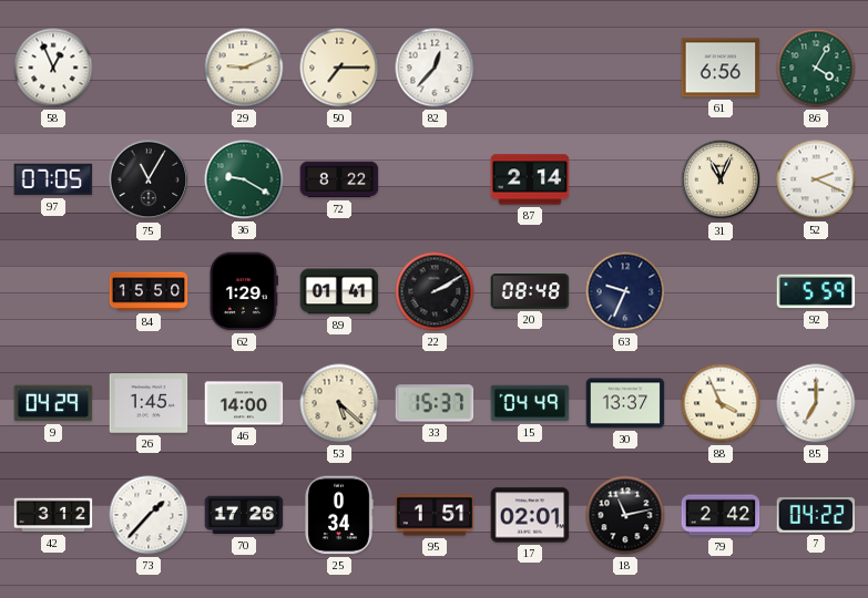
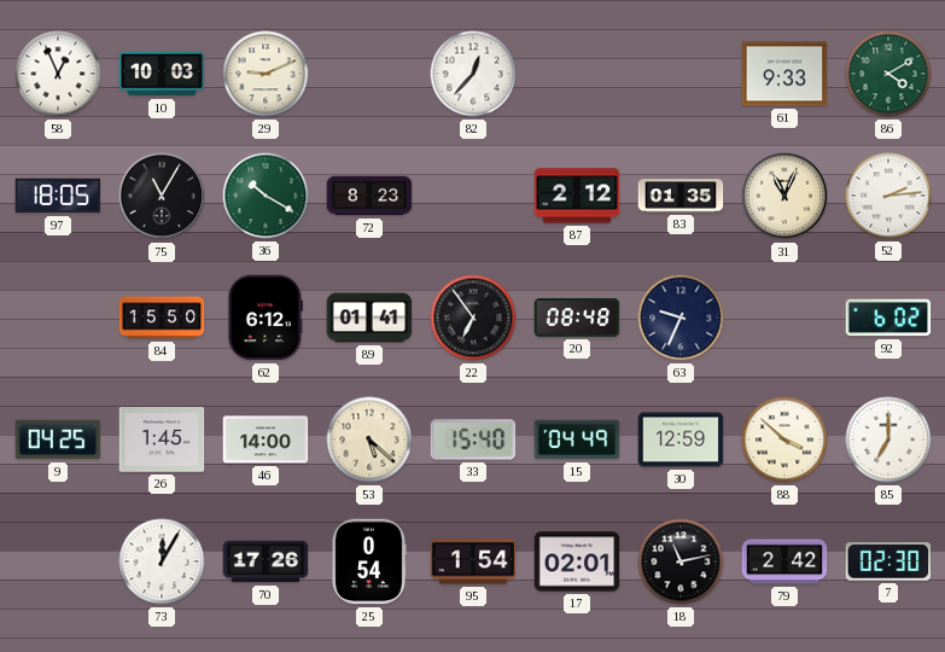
10: none -> 10:03
50: 7:15 -> none
61: 6:56 -> 9:33
86: 4:05 -> 4:10
97: 07:05 -> 18:05
36: 9:20 -> 10:20
72: 8:22 -> 8:23
87: 2:14 -> 2:12
83: none -> 01:35
52: 2:19 -> 2:14
62: 1:29 -> 6:12
22: 2:10 -> 6:54
92: 5:59 -> 6:02
9: 04:29 -> 04:25
33: 15:37 -> 15:40
30: 13:37 -> 12:59
88: 3:56 -> 3:52
42: 3:12 -> none
73: 1:37 -> 12:05
25: 0:34 -> 0:54
95: 1:51 -> 1:54
7: 04:22 -> 02:30
